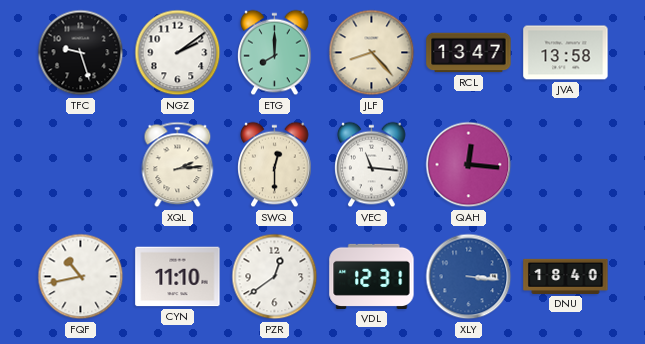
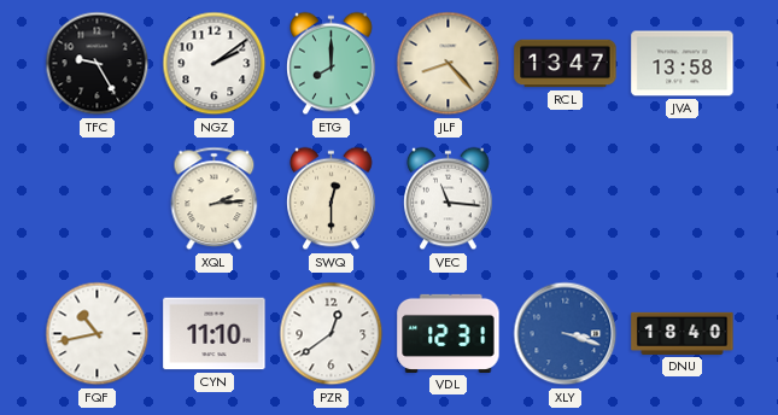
TFC: 9:27 -> 9:25
QAH: 12:16 -> none
XLY: 3:16 -> 3:18
